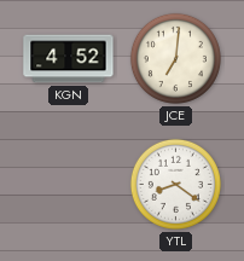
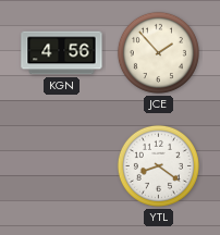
KGN: 4:52 -> 4:56
JCE: 7:01 -> 1:53
